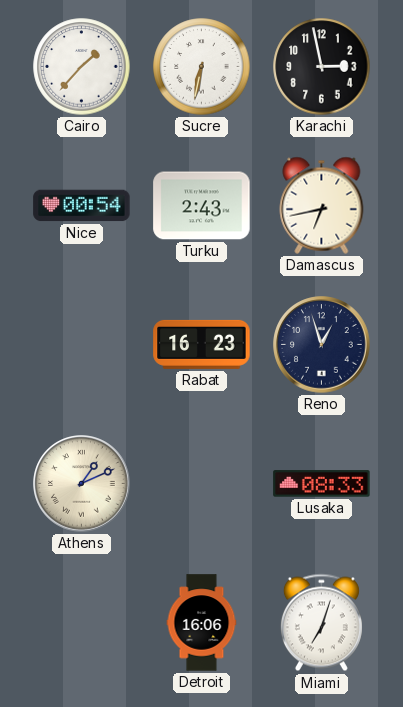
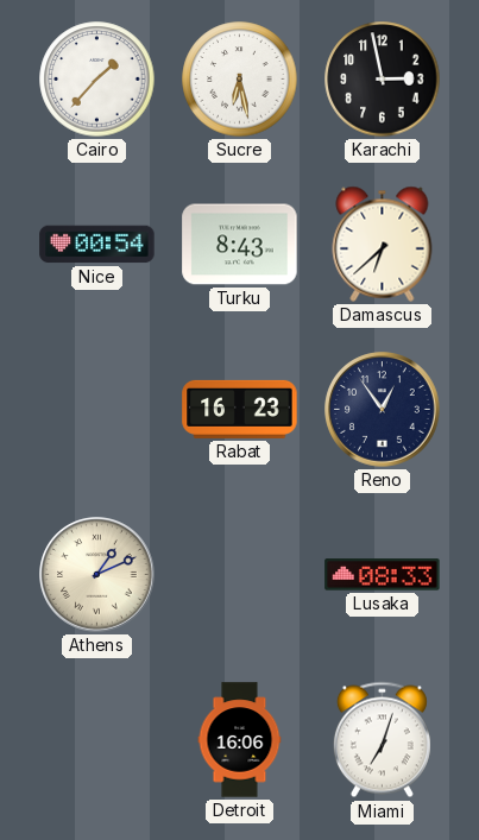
Sucre: 6:32 -> 6:28
Turku: 2:43 -> 8:43
Damascus: 6:43 -> 6:38
Reno: 12:57 -> 12:54
